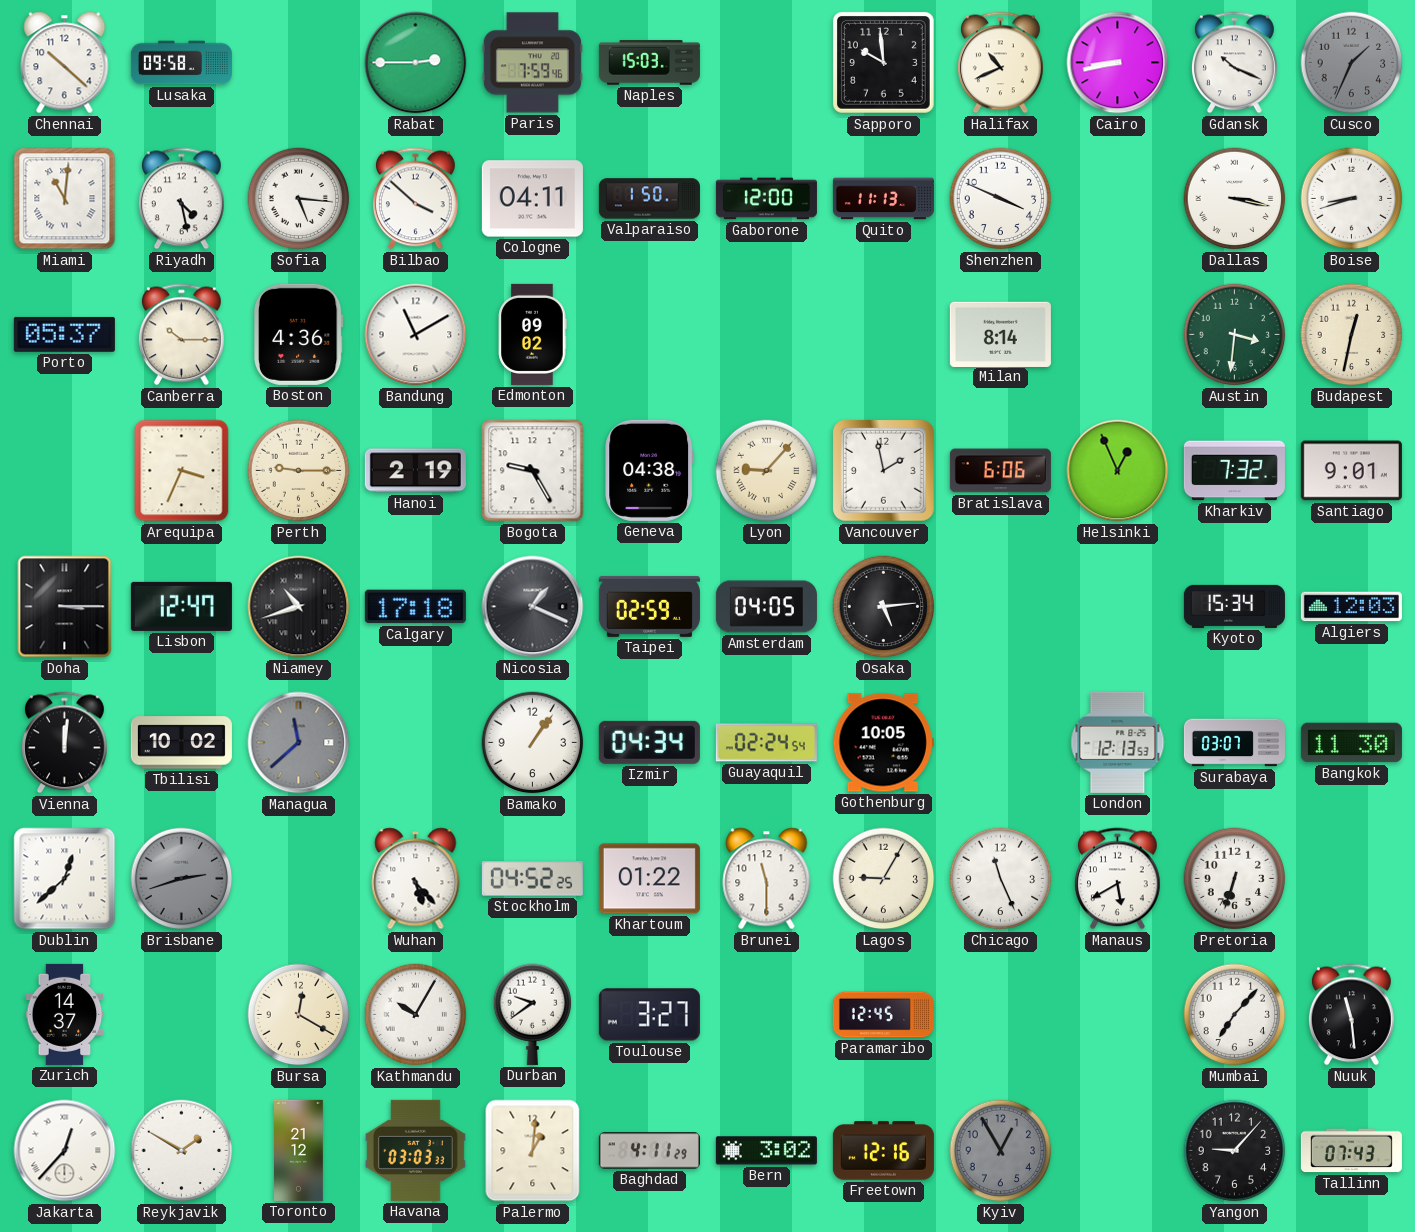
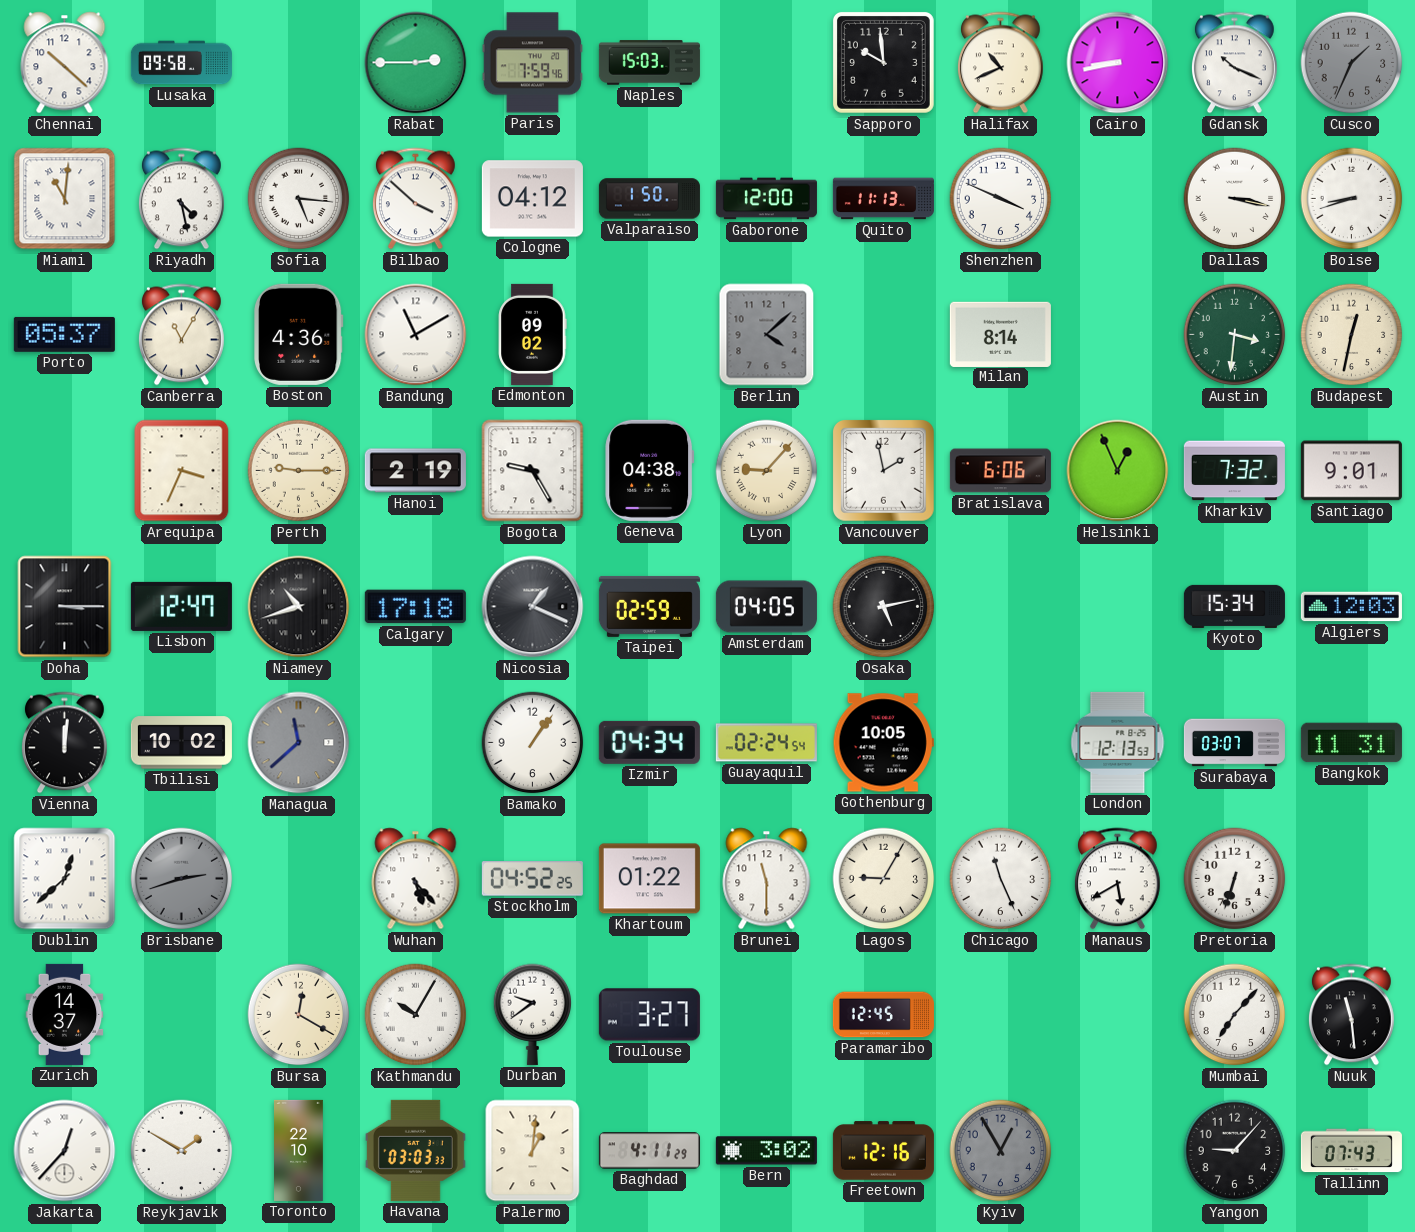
Cologne: 04:11 -> 04:12
Canberra: 10:15 -> 11:05
Berlin: none -> 4:08
Osaka: 5:14 -> 5:13
Bangkok: 11:30 -> 11:31
Toronto: 21:12 -> 22:10
